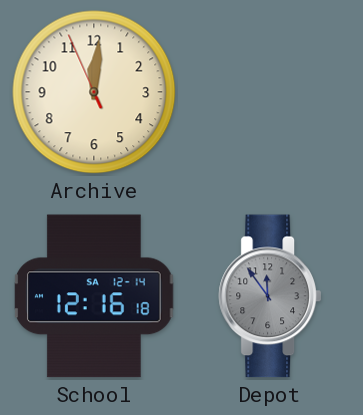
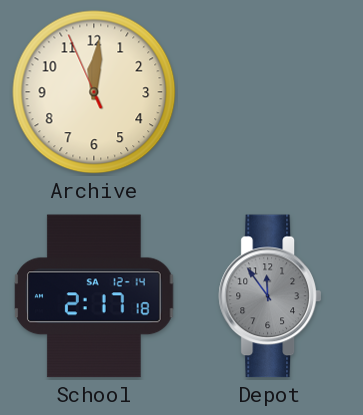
School: 12:16 -> 2:17
